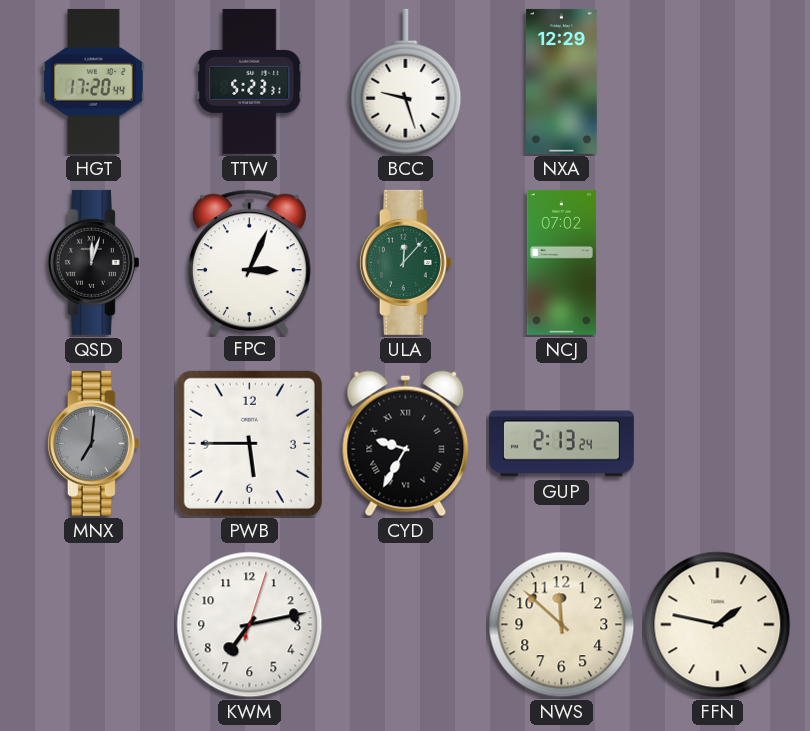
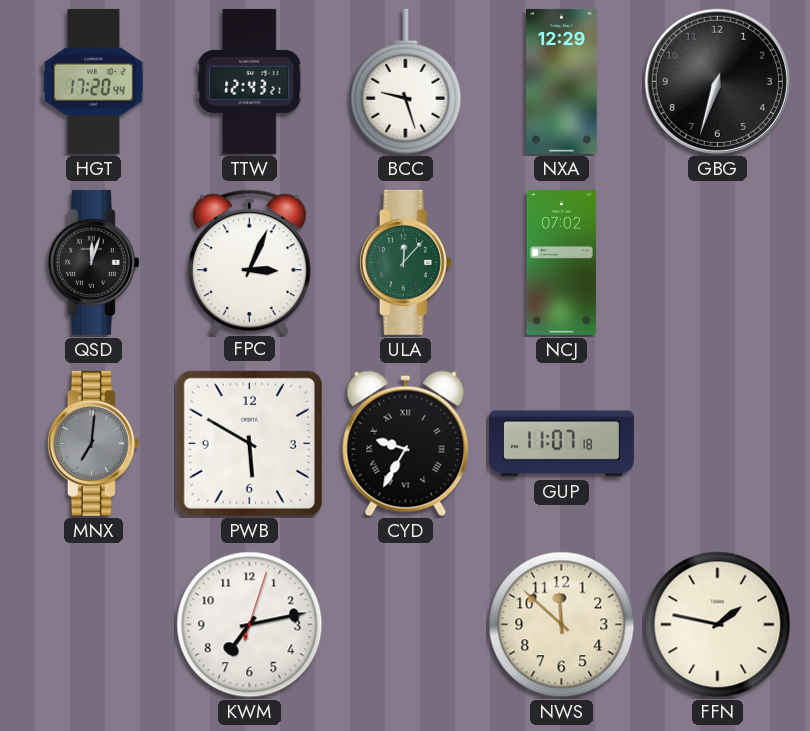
TTW: 5:23 -> 12:43
GBG: none -> 6:33
PWB: 5:45 -> 5:50
GUP: 2:13 -> 11:07
